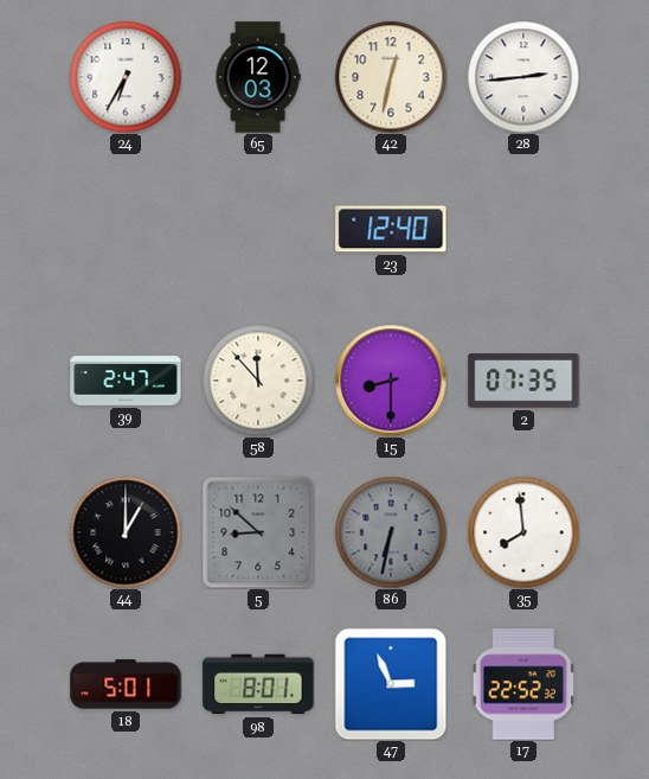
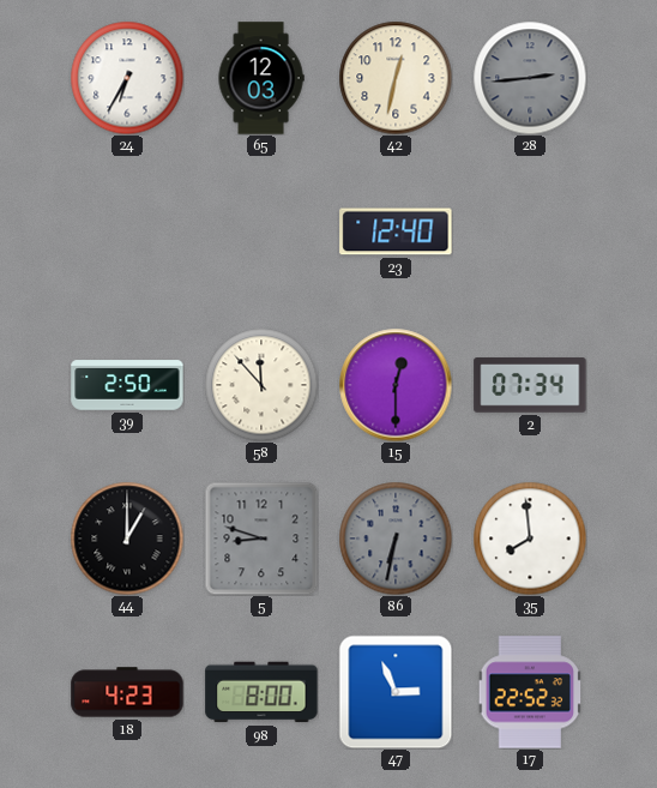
28 dial: white -> grey
39: 2:47 -> 2:50
15: 8:30 -> 12:30
2: 07:35 -> 07:34
5: 8:52 -> 8:48
18: 5:01 -> 4:23
98: 8:01 -> 8:00
